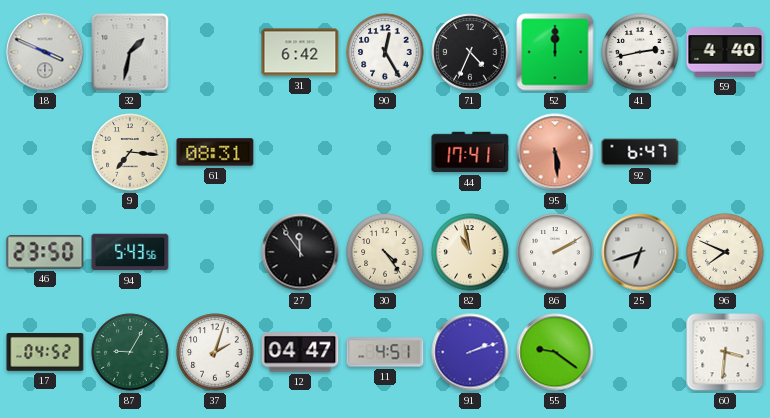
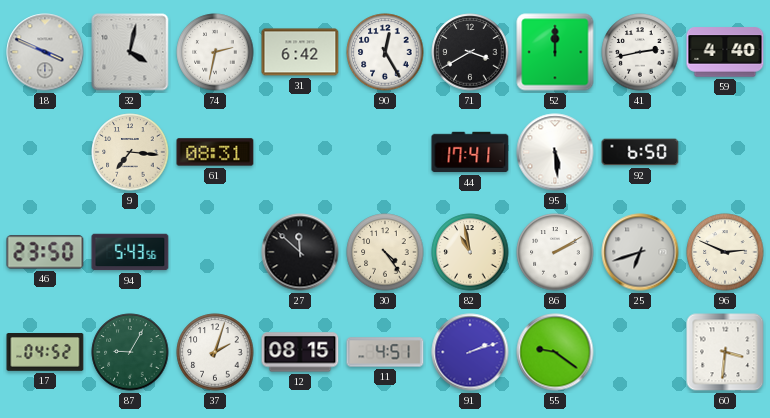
32: 1:32 -> 4:02
74: none -> 2:32
71: 4:34 -> 3:40
95 dial: salmon -> white
92: 6:47 -> 6:50
27: 11:54 -> 11:52
96: 7:49 -> 2:49
12: 04:47 -> 08:15
